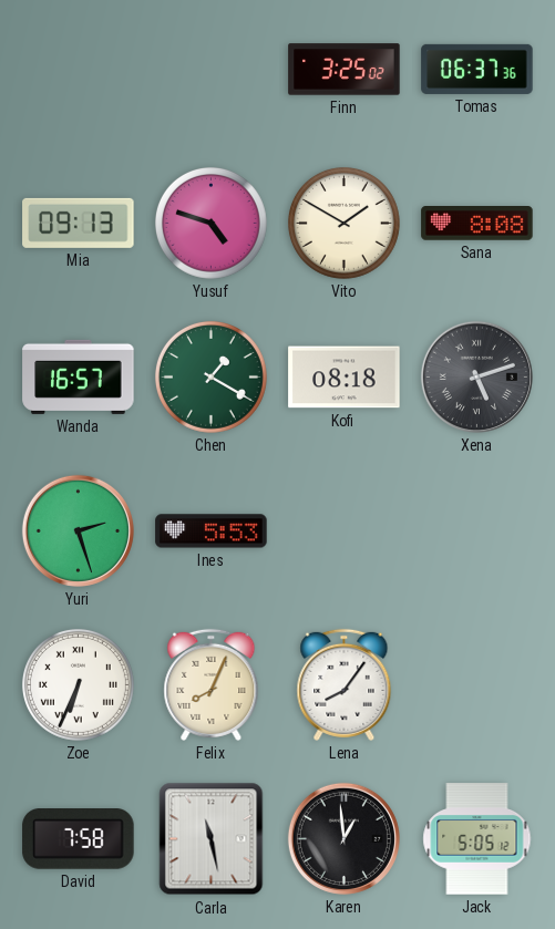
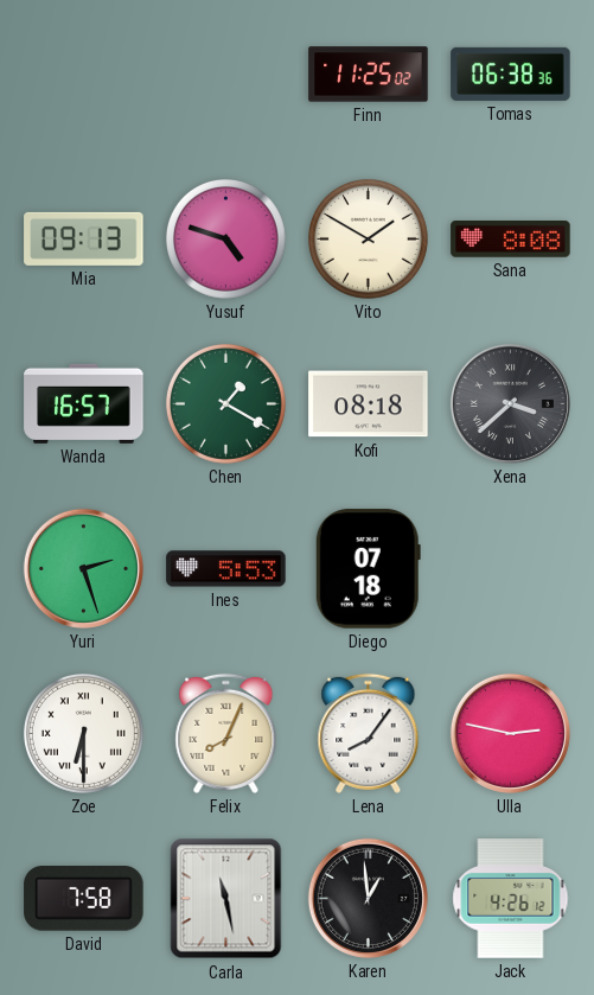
Finn: 3:25 -> 11:25
Tomas: 06:37 -> 06:38
Xena: 5:12 -> 3:38
Diego: none -> 07:18
Zoe: 6:34 -> 6:30
Ulla: none -> 2:47
Jack: 5:05 -> 4:26
